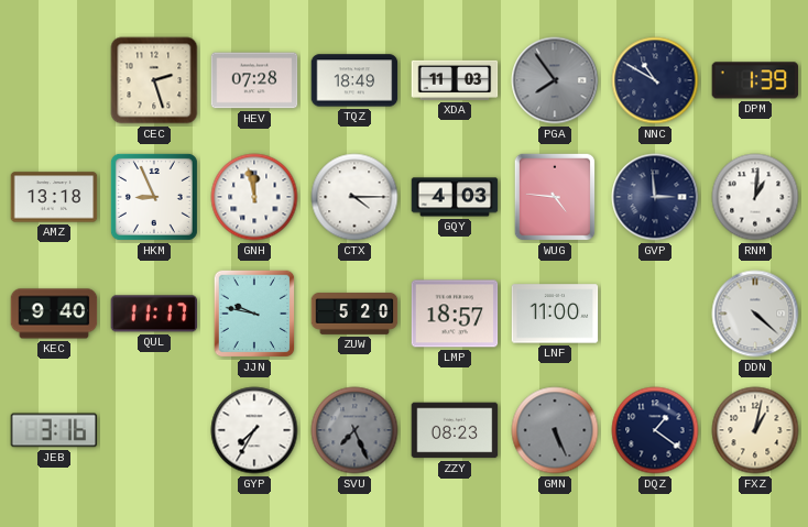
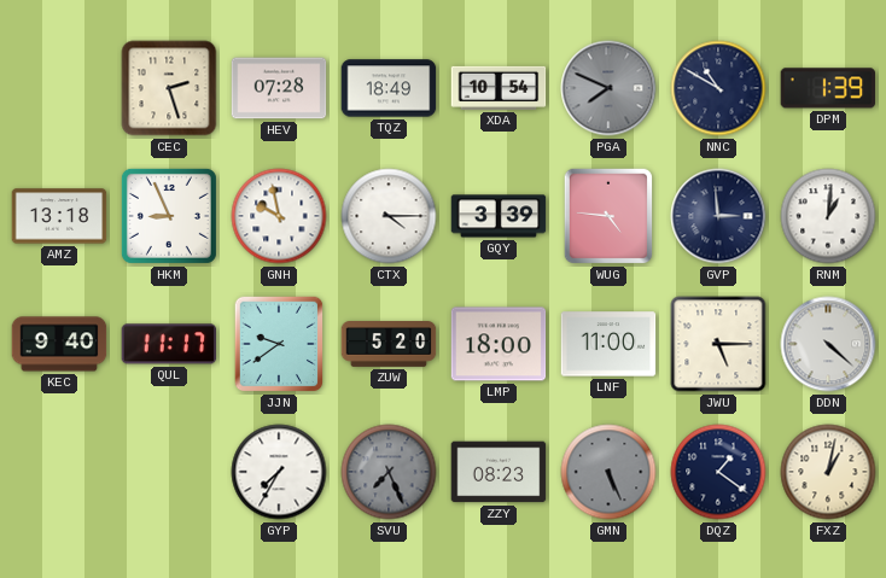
XDA: 11:03 -> 10:54
PGA: 7:54 -> 7:49
GNH: 11:58 -> 9:58
GQY: 4:03 -> 3:39
JJN: 9:47 -> 9:39
LMP: 18:57 -> 18:00
JWU: none -> 5:15
JEB: 3:16 -> none
